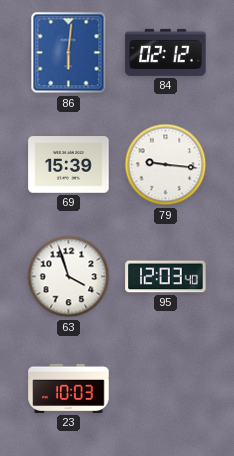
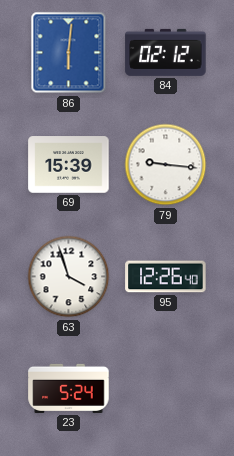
95: 12:03 -> 12:26
23: 10:03 -> 5:24
